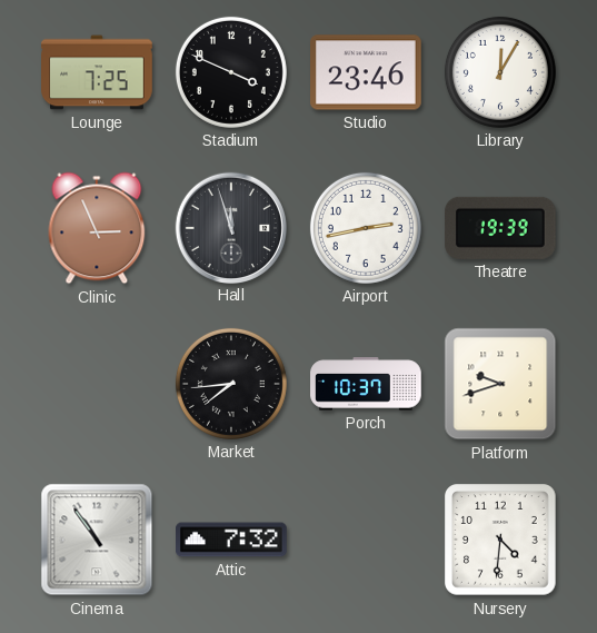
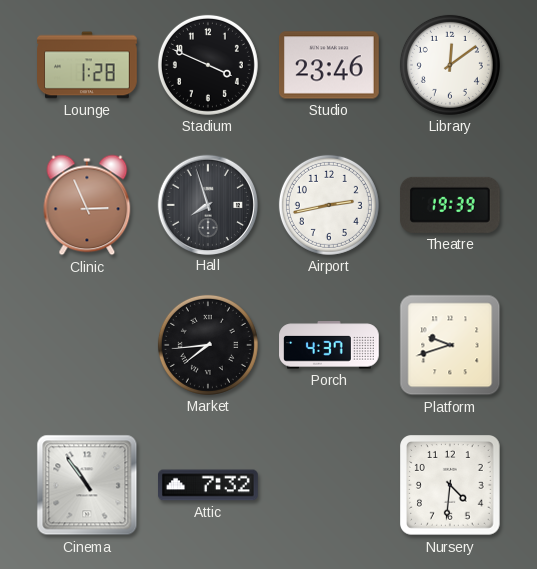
Lounge: 7:25 -> 1:28
Library: 12:05 -> 12:09
Hall: 11:57 -> 7:57
Porch: 10:37 -> 4:37
